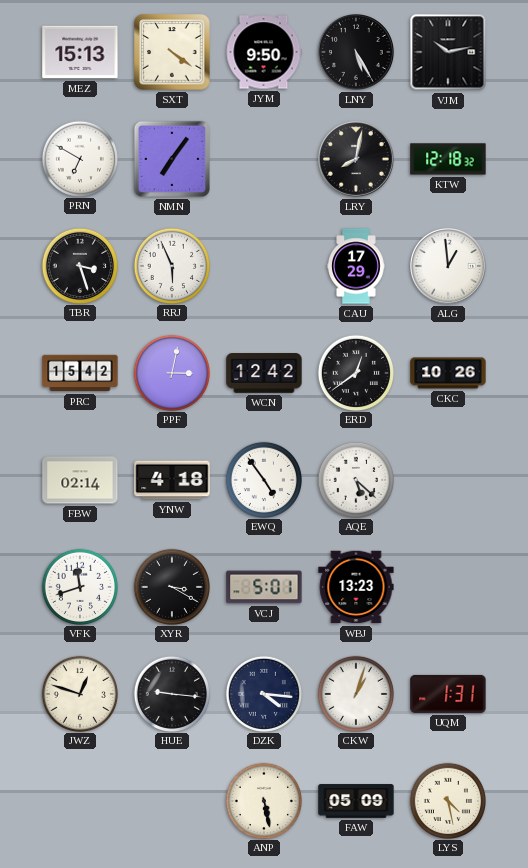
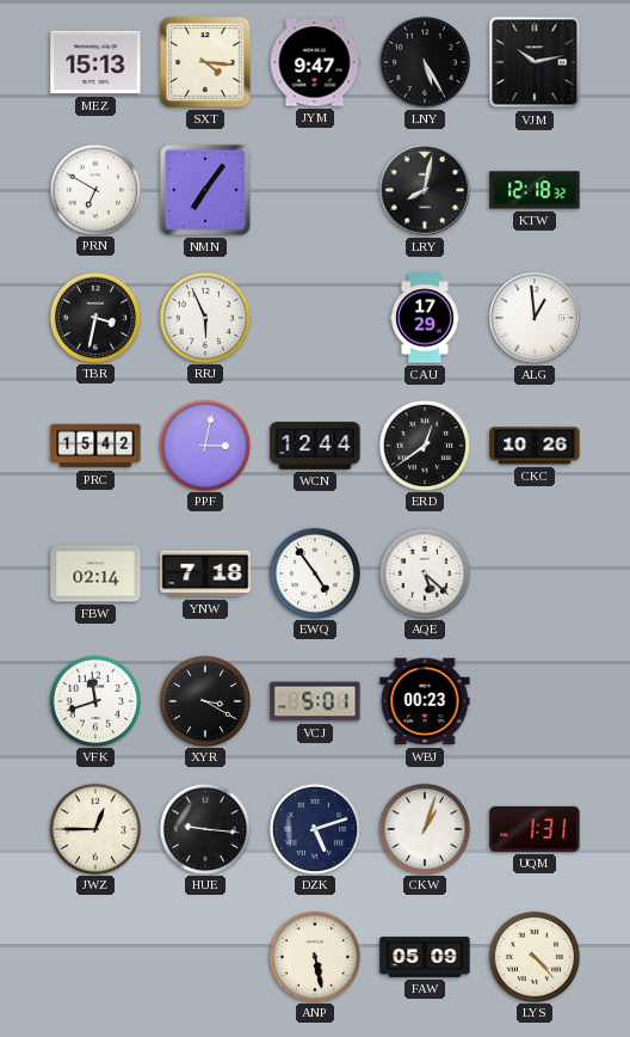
SXT: 4:21 -> 4:16
JYM: 9:50 -> 9:47
TBR: 3:27 -> 3:32
WCN: 12:42 -> 12:44
YNW: 4:18 -> 7:18
WBJ: 13:23 -> 00:23
JWZ: 12:48 -> 12:45
DZK: 4:16 -> 5:12
LYS: 4:28 -> 4:23
